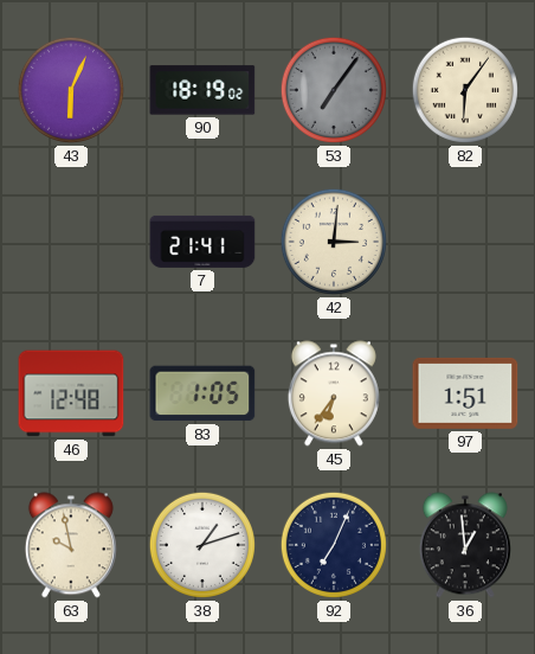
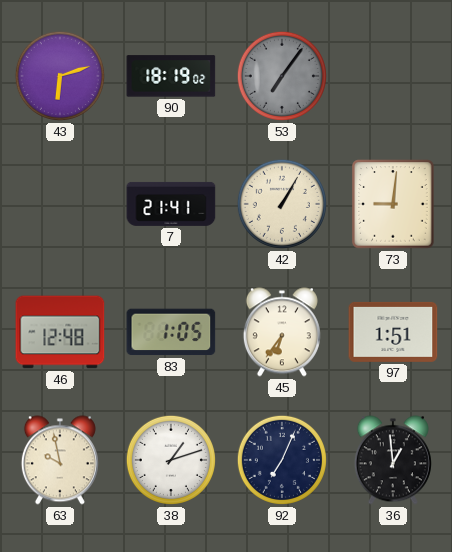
43: 6:04 -> 6:12
82: 6:06 -> none
42: 3:01 -> 1:05
73: none -> 9:01
